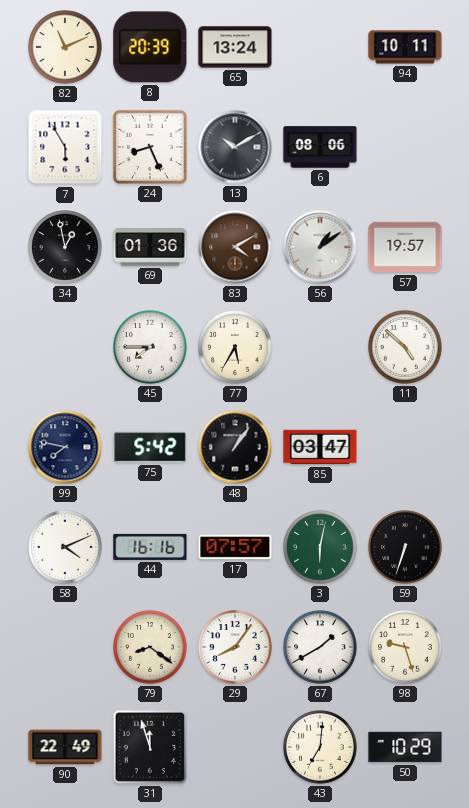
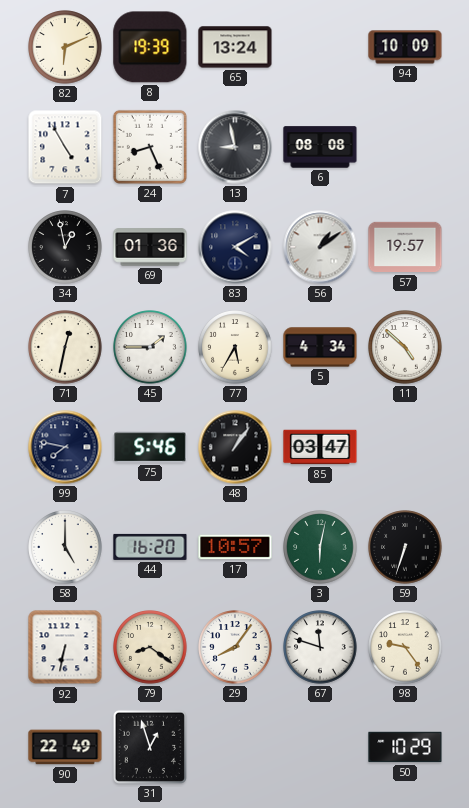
82: 11:11 -> 6:11
8: 20:39 -> 19:39
94: 10:11 -> 10:09
7: 5:55 -> 4:55
13: 10:10 -> 8:58
6: 08:06 -> 08:08
83 dial: brown -> navy
71: none -> 12:32
45: 7:45 -> 1:45
5: none -> 4:34
75: 5:42 -> 5:46
58: 4:11 -> 5:00
44: 16:16 -> 16:20
17: 07:57 -> 10:57
92: none -> 6:32
67: 1:40 -> 11:48
98: 9:27 -> 9:24
31: 11:57 -> 12:57
43: 7:01 -> none
